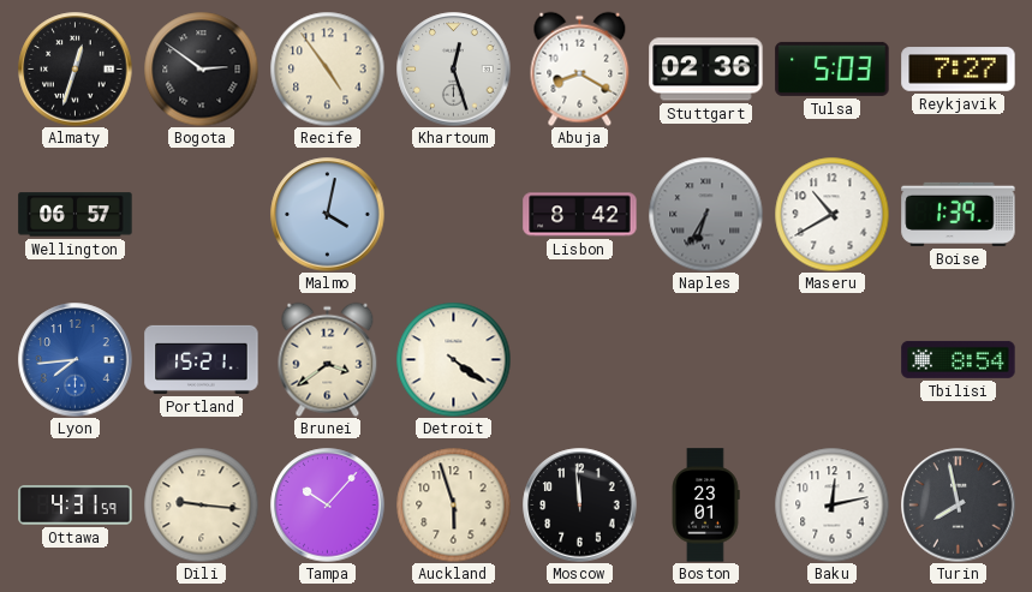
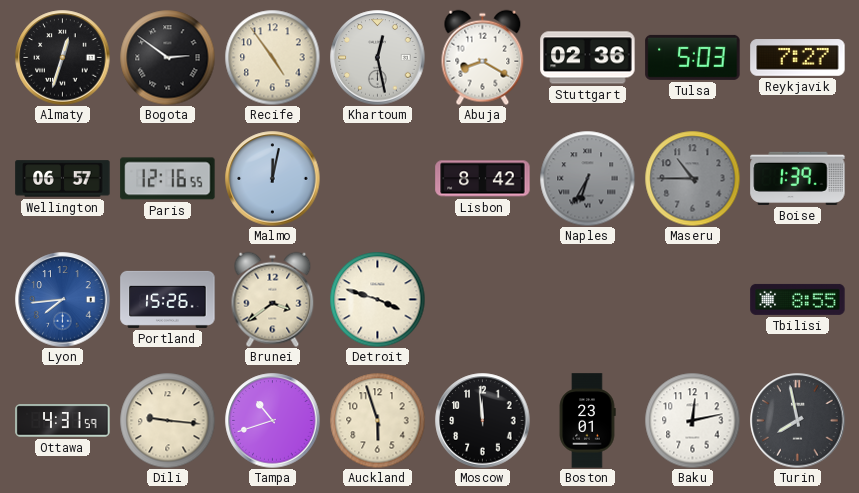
Khartoum: 12:27 -> 12:28
Paris: none -> 12:16
Malmo: 4:02 -> 12:02
Maseru: 10:40 -> 10:45
Maseru dial: white -> grey
Portland: 15:21 -> 15:26
Detroit: 4:21 -> 3:48
Tbilisi: 8:54 -> 8:55
Tampa: 10:07 -> 10:42
